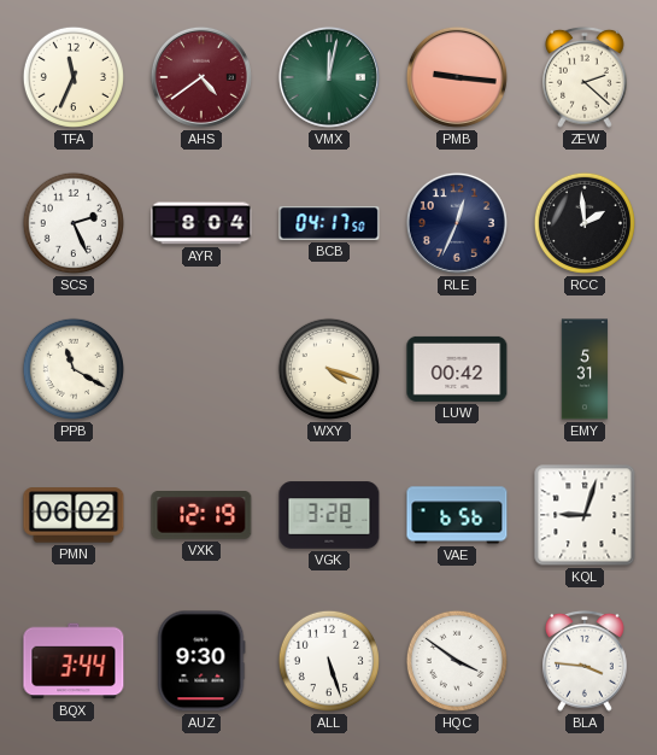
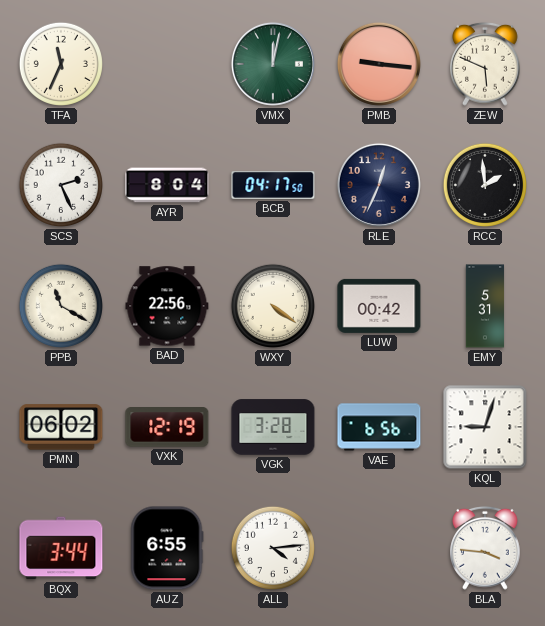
AHS: 4:39 -> none
ZEW: 2:22 -> 5:49
BAD: none -> 22:56
WXY: 4:18 -> 4:21
AUZ: 9:30 -> 6:55
ALL: 5:27 -> 4:14
HQC: 3:51 -> none
